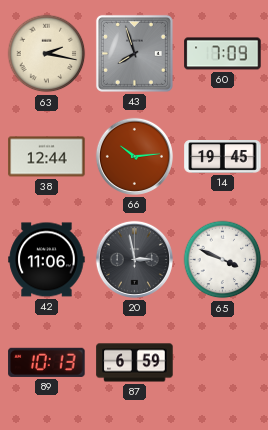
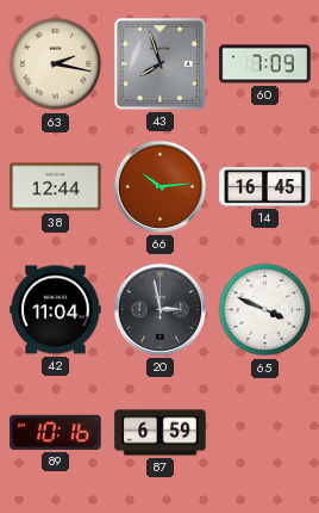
14: 19:45 -> 16:45
42: 11:06 -> 11:04
89: 10:13 -> 10:16
